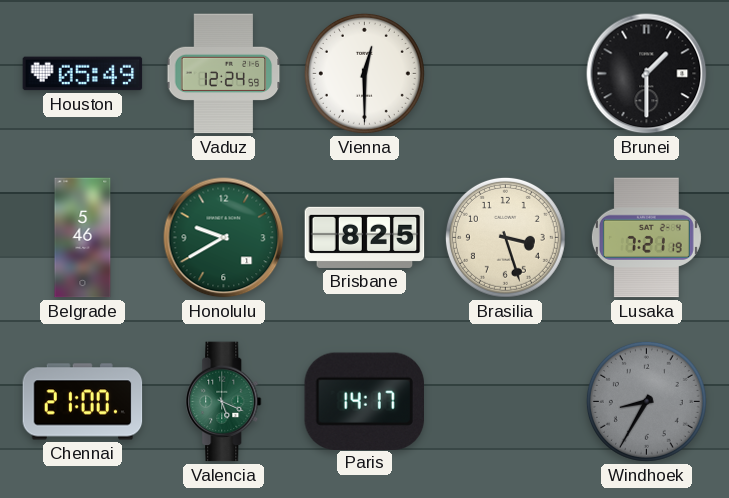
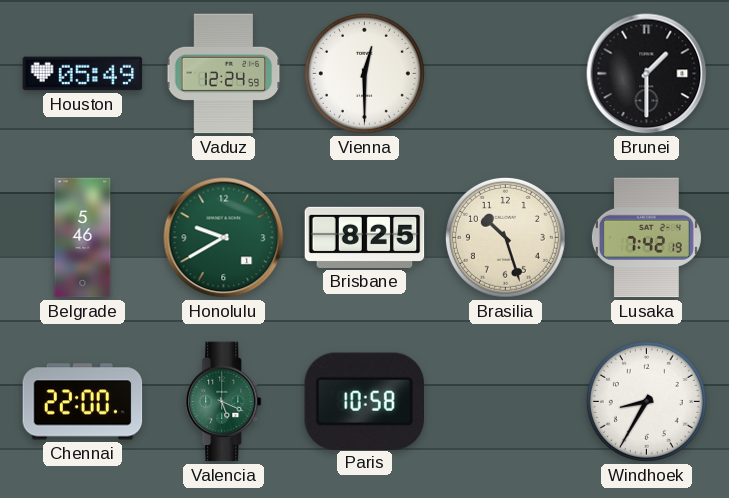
Brasilia: 3:27 -> 10:27
Lusaka: 7:21 -> 7:42
Chennai: 21:00 -> 22:00
Paris: 14:17 -> 10:58
Windhoek dial: grey -> white
